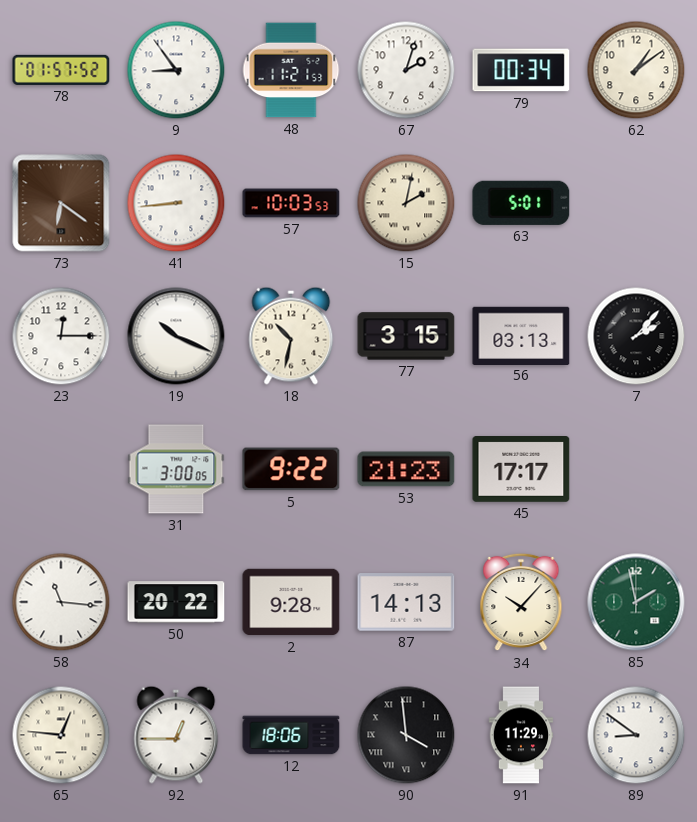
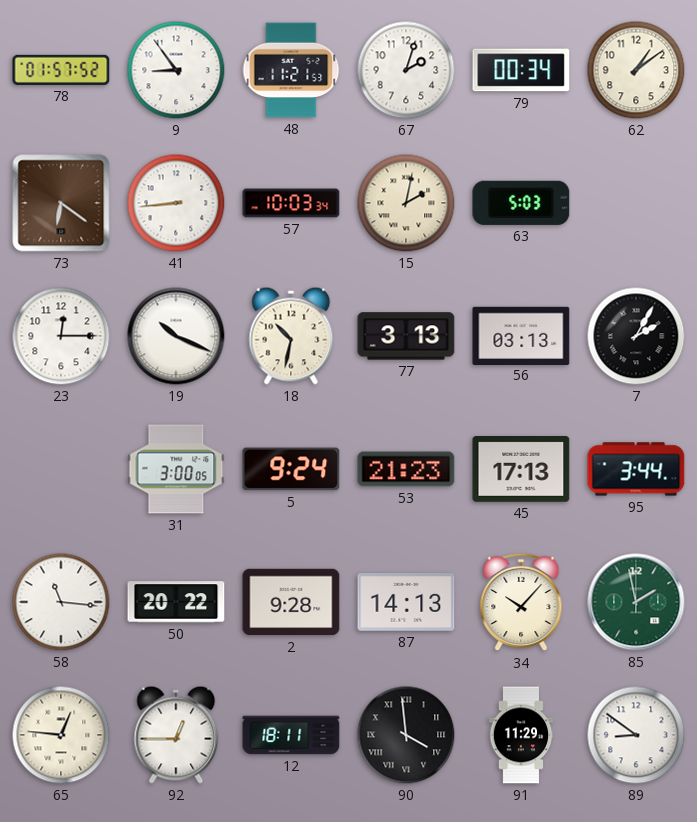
57: 10:03:53 -> 10:03:34
63: 5:01 -> 5:03
77: 3:15 -> 3:13
7: 2:07 -> 2:05
5: 9:22 -> 9:24
45: 17:17 -> 17:13
95: none -> 3:44
12: 18:06 -> 18:11
